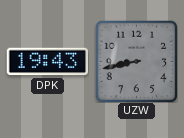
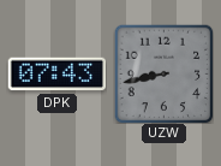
DPK: 19:43 -> 07:43
